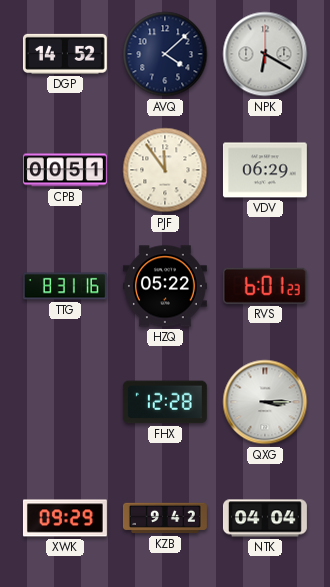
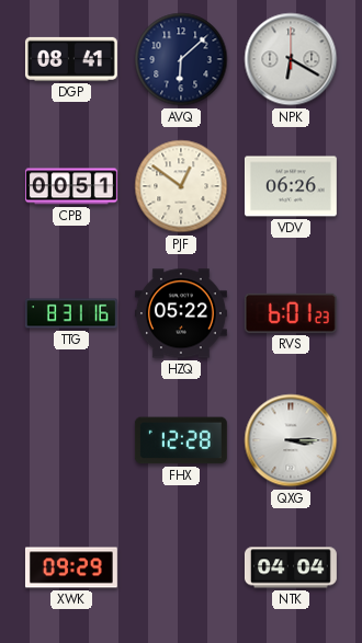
DGP: 14:52 -> 08:41
AVQ: 4:08 -> 6:08
PJF: 11:54 -> 12:51
VDV: 06:29 -> 06:26
KZB: 9:42 -> none
